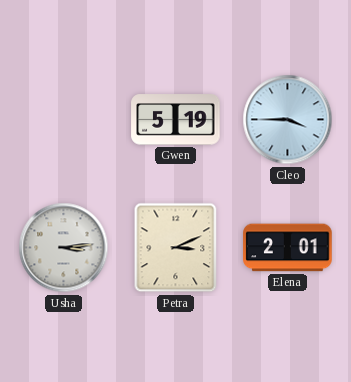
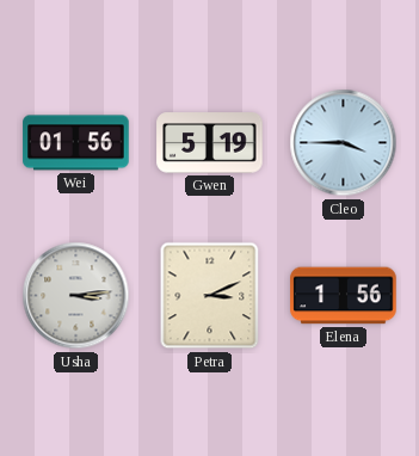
Wei: none -> 01:56
Elena: 2:01 -> 1:56
